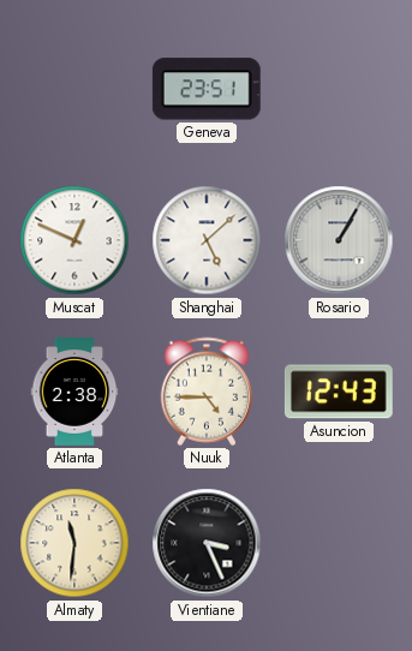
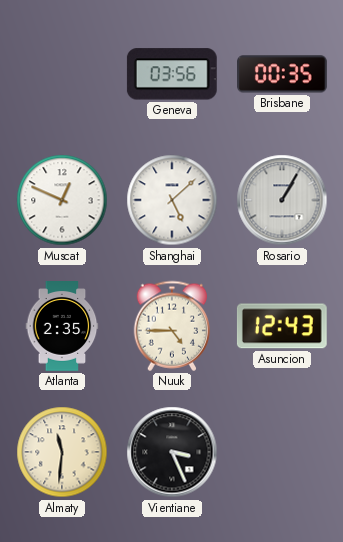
Geneva: 23:51 -> 03:56
Brisbane: none -> 00:35
Atlanta: 2:38 -> 2:35
